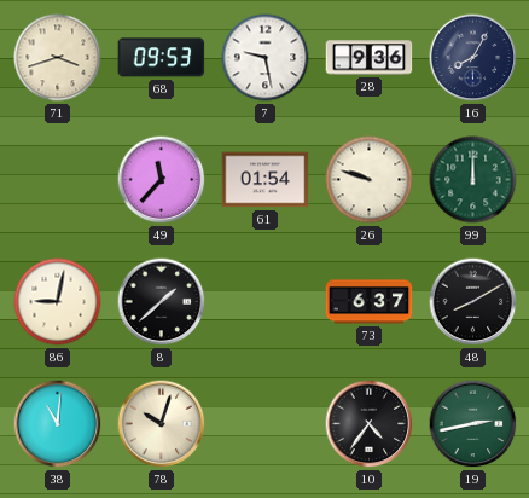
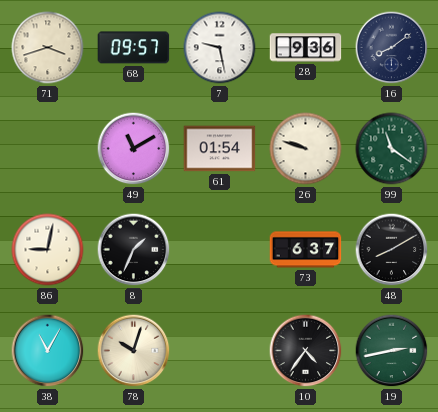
68: 09:53 -> 09:57
16: 8:05 -> 8:09
49: 11:37 -> 11:10
99: 12:00 -> 11:21
8: 1:38 -> 1:34
38: 11:01 -> 11:05
